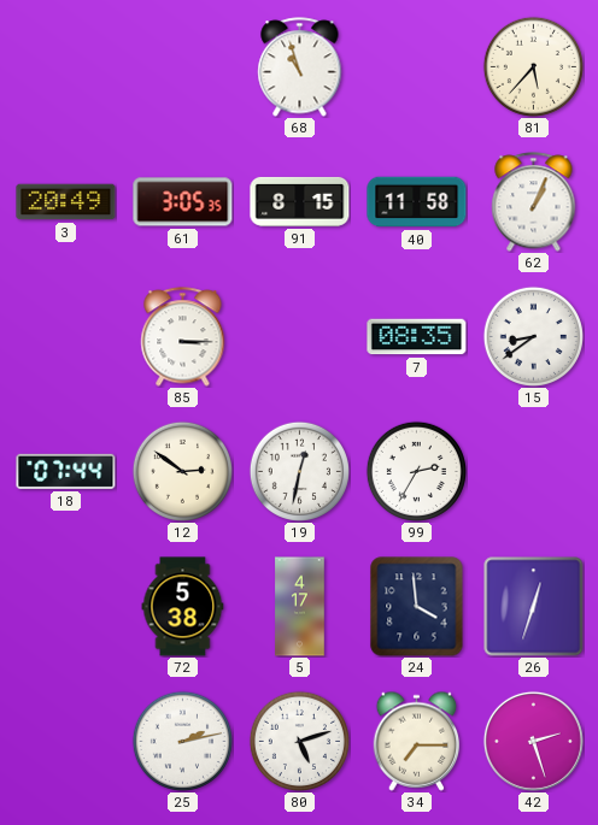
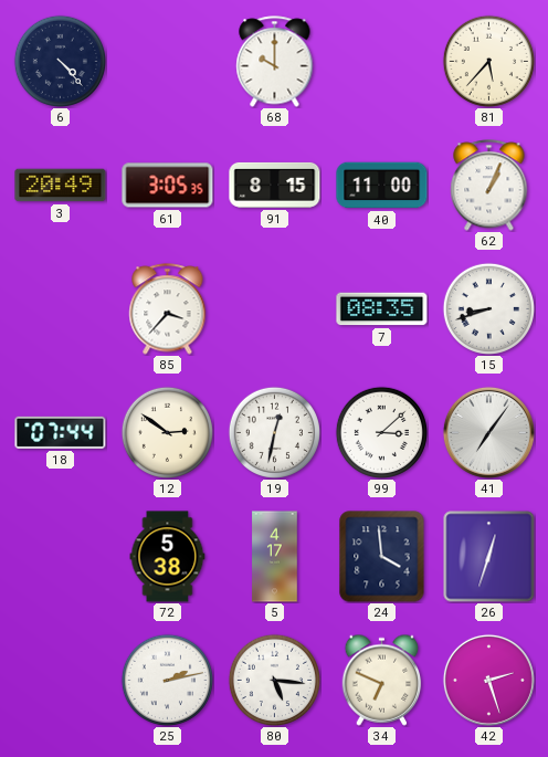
6: none -> 4:23
68: 10:57 -> 10:00
40: 11:58 -> 11:00
85: 3:15 -> 3:37
15: 8:39 -> 8:42
99: 2:35 -> 3:08
41: none -> 7:06
80: 5:12 -> 5:16
34: 7:15 -> 6:49
